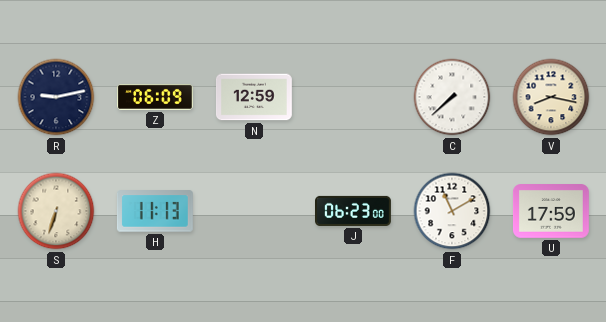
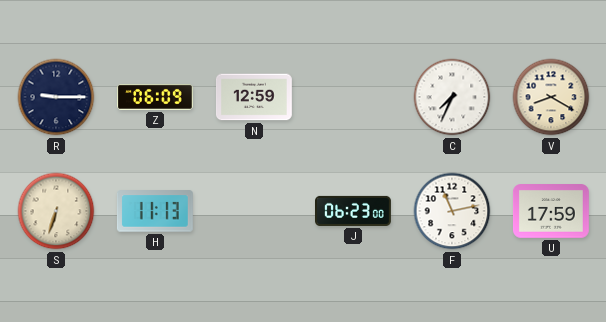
R: 9:13 -> 9:15
C: 7:38 -> 7:34
V: 8:17 -> 8:20
F: 11:10 -> 11:13
